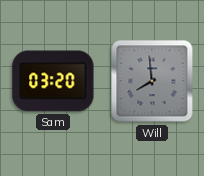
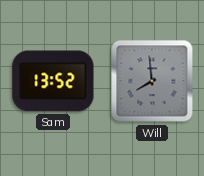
Sam: 03:20 -> 13:52
